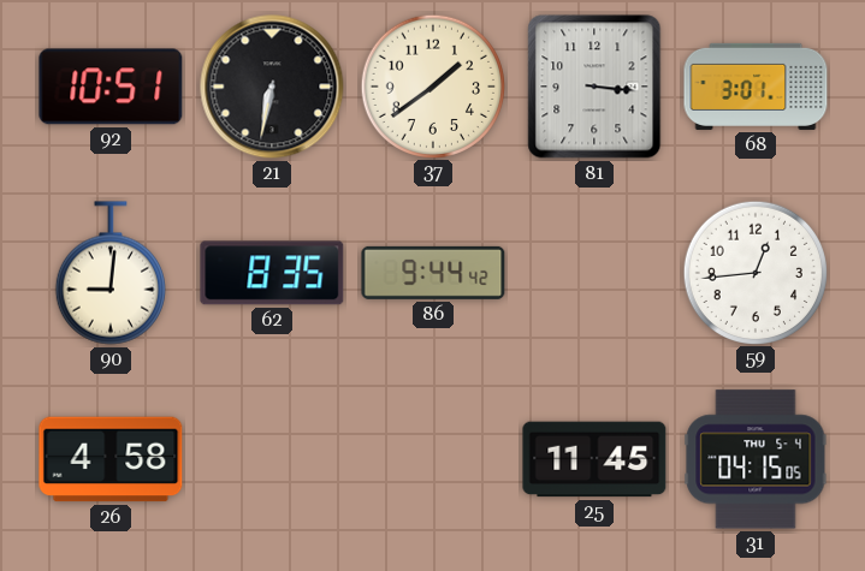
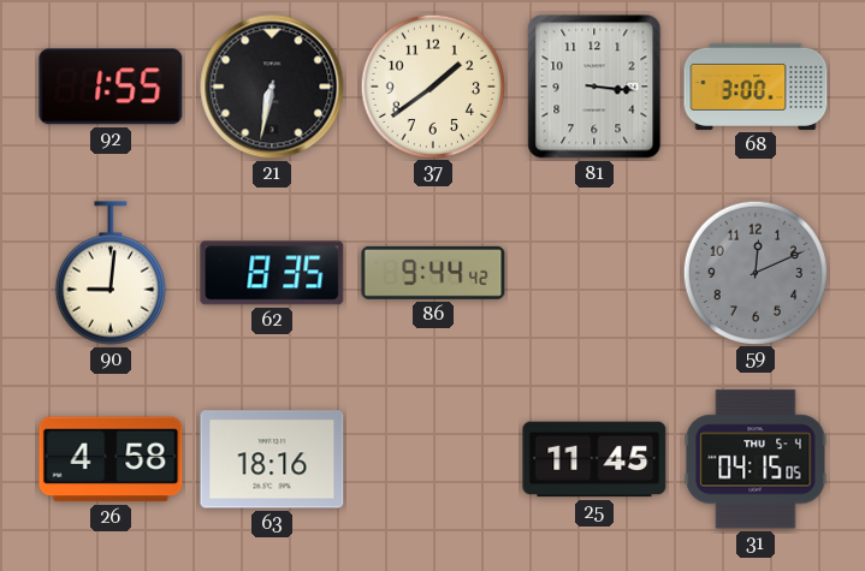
92: 10:51 -> 1:55
68: 3:01 -> 3:00
59: 12:44 -> 12:11
59 dial: white -> grey
63: none -> 18:16
